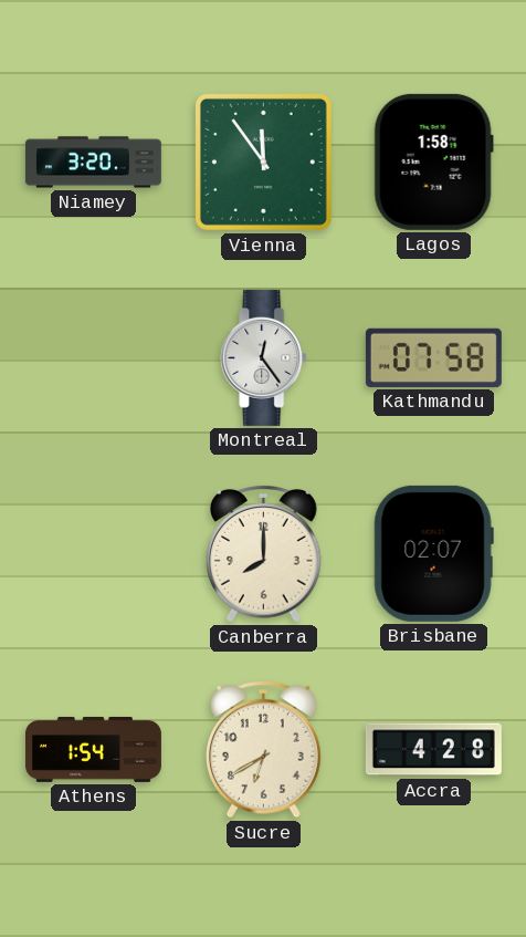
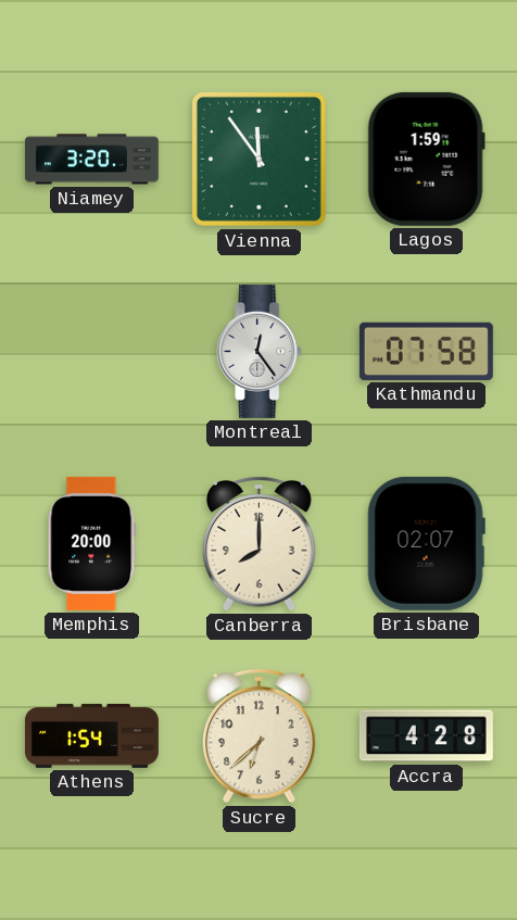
Lagos: 1:58 -> 1:59
Memphis: none -> 20:00
Sucre: 6:40 -> 6:38
